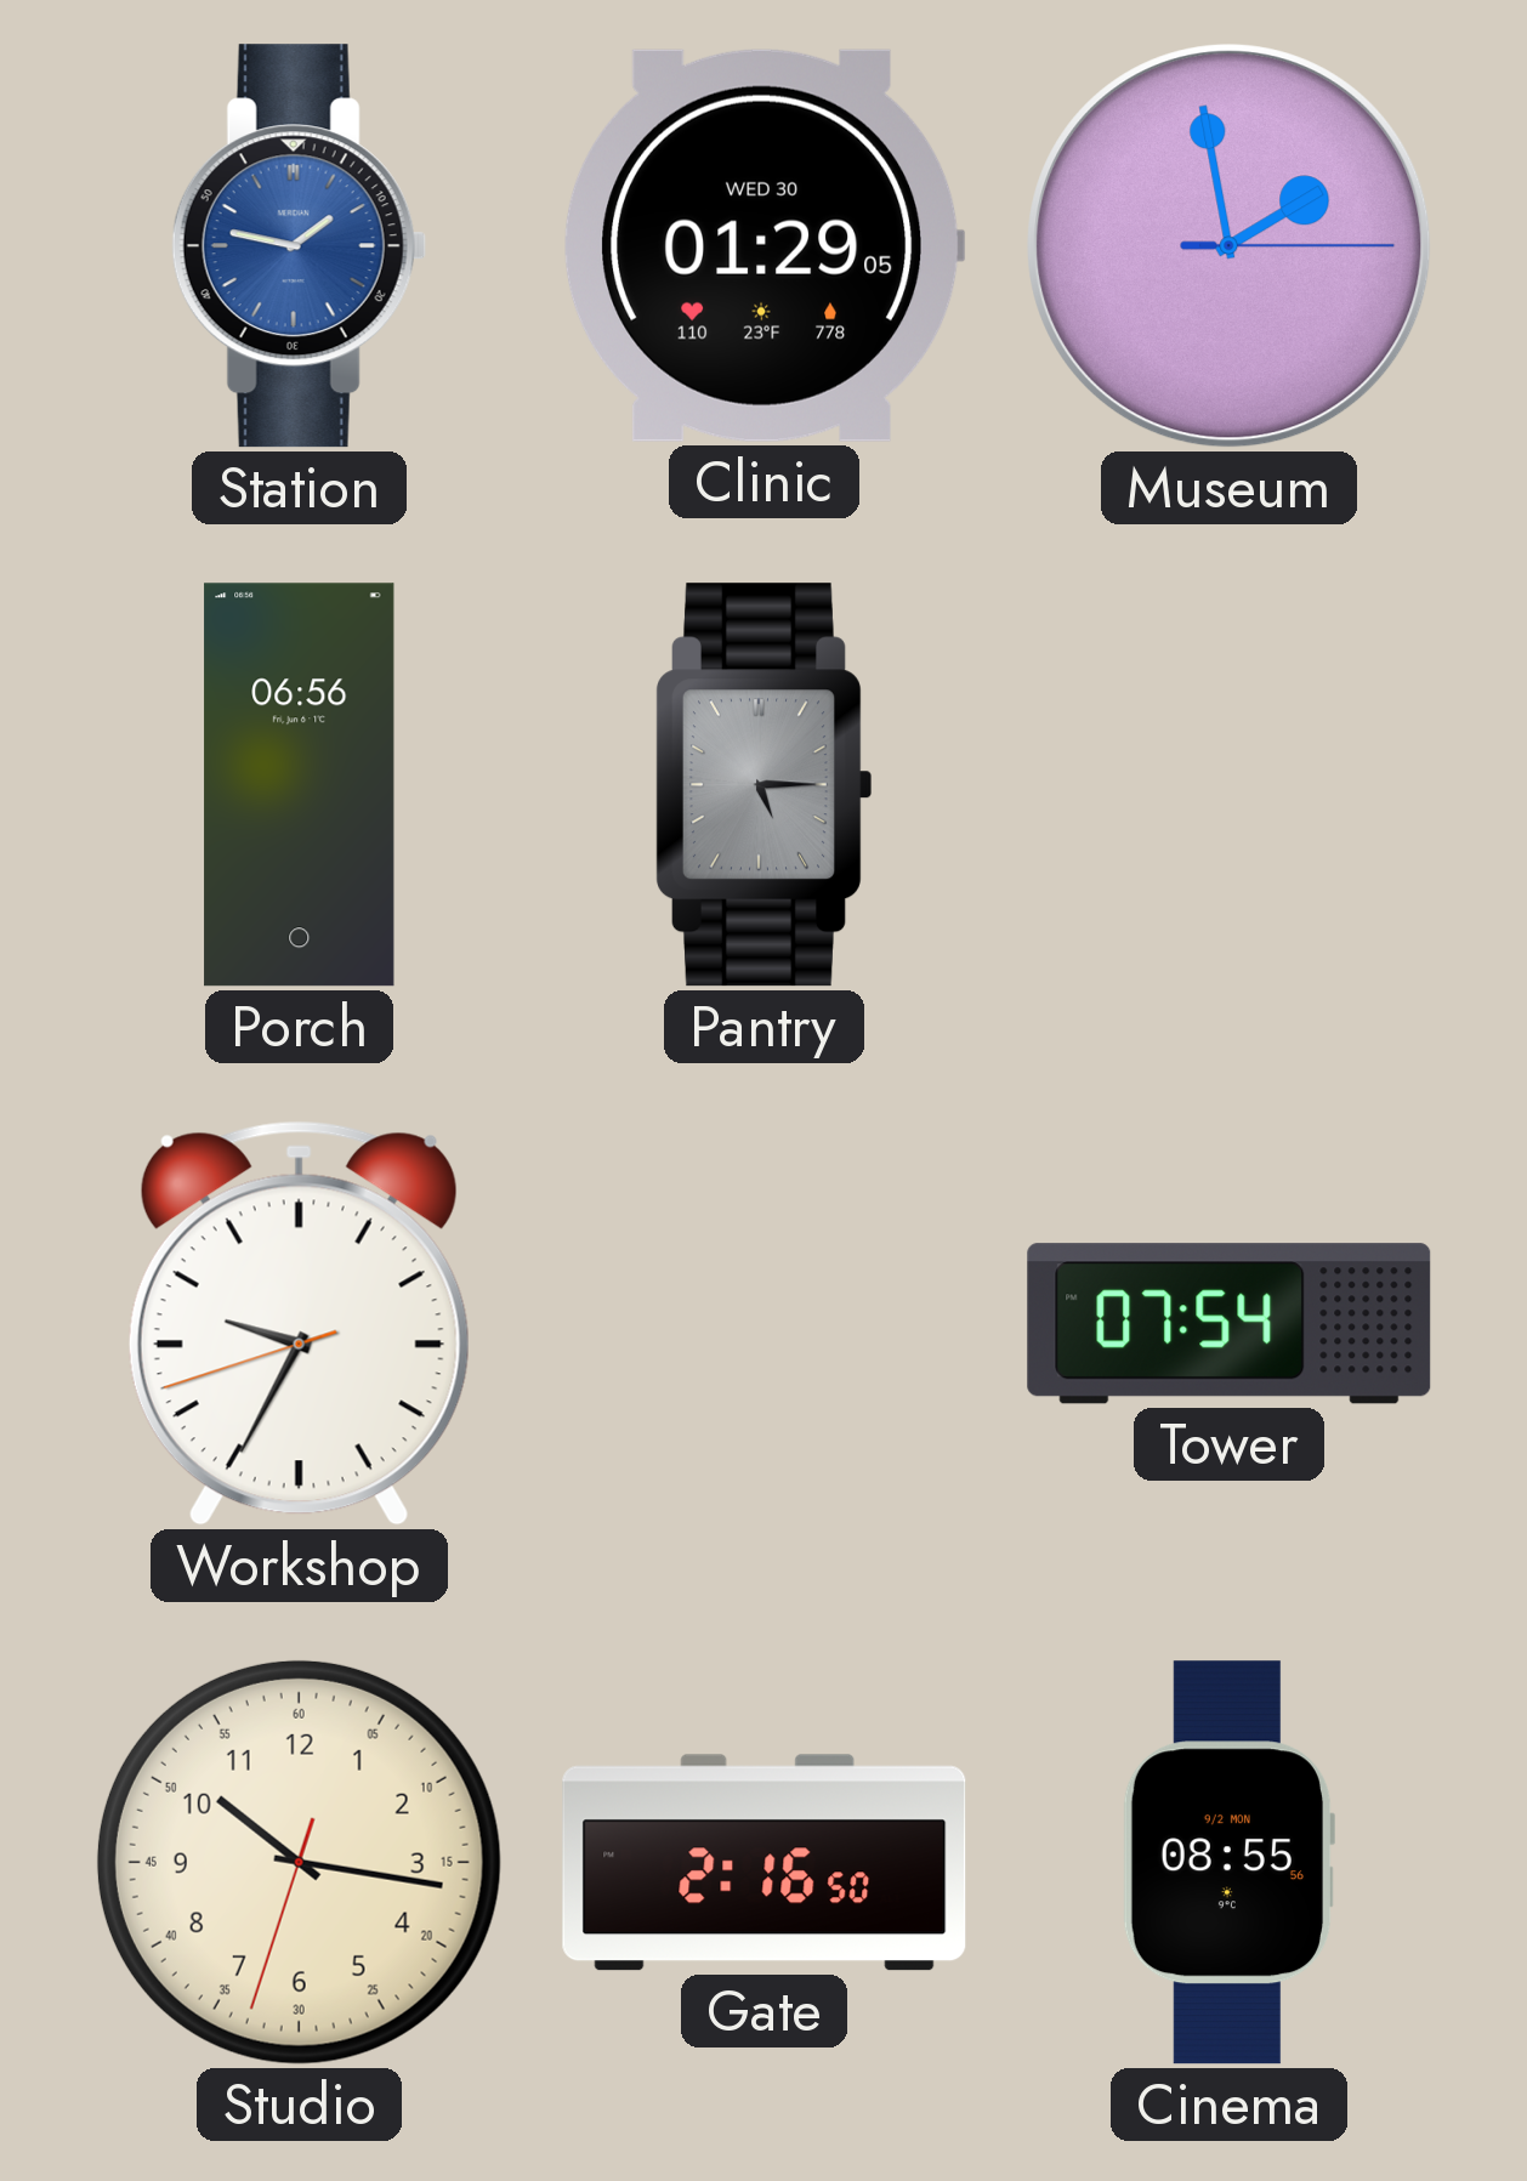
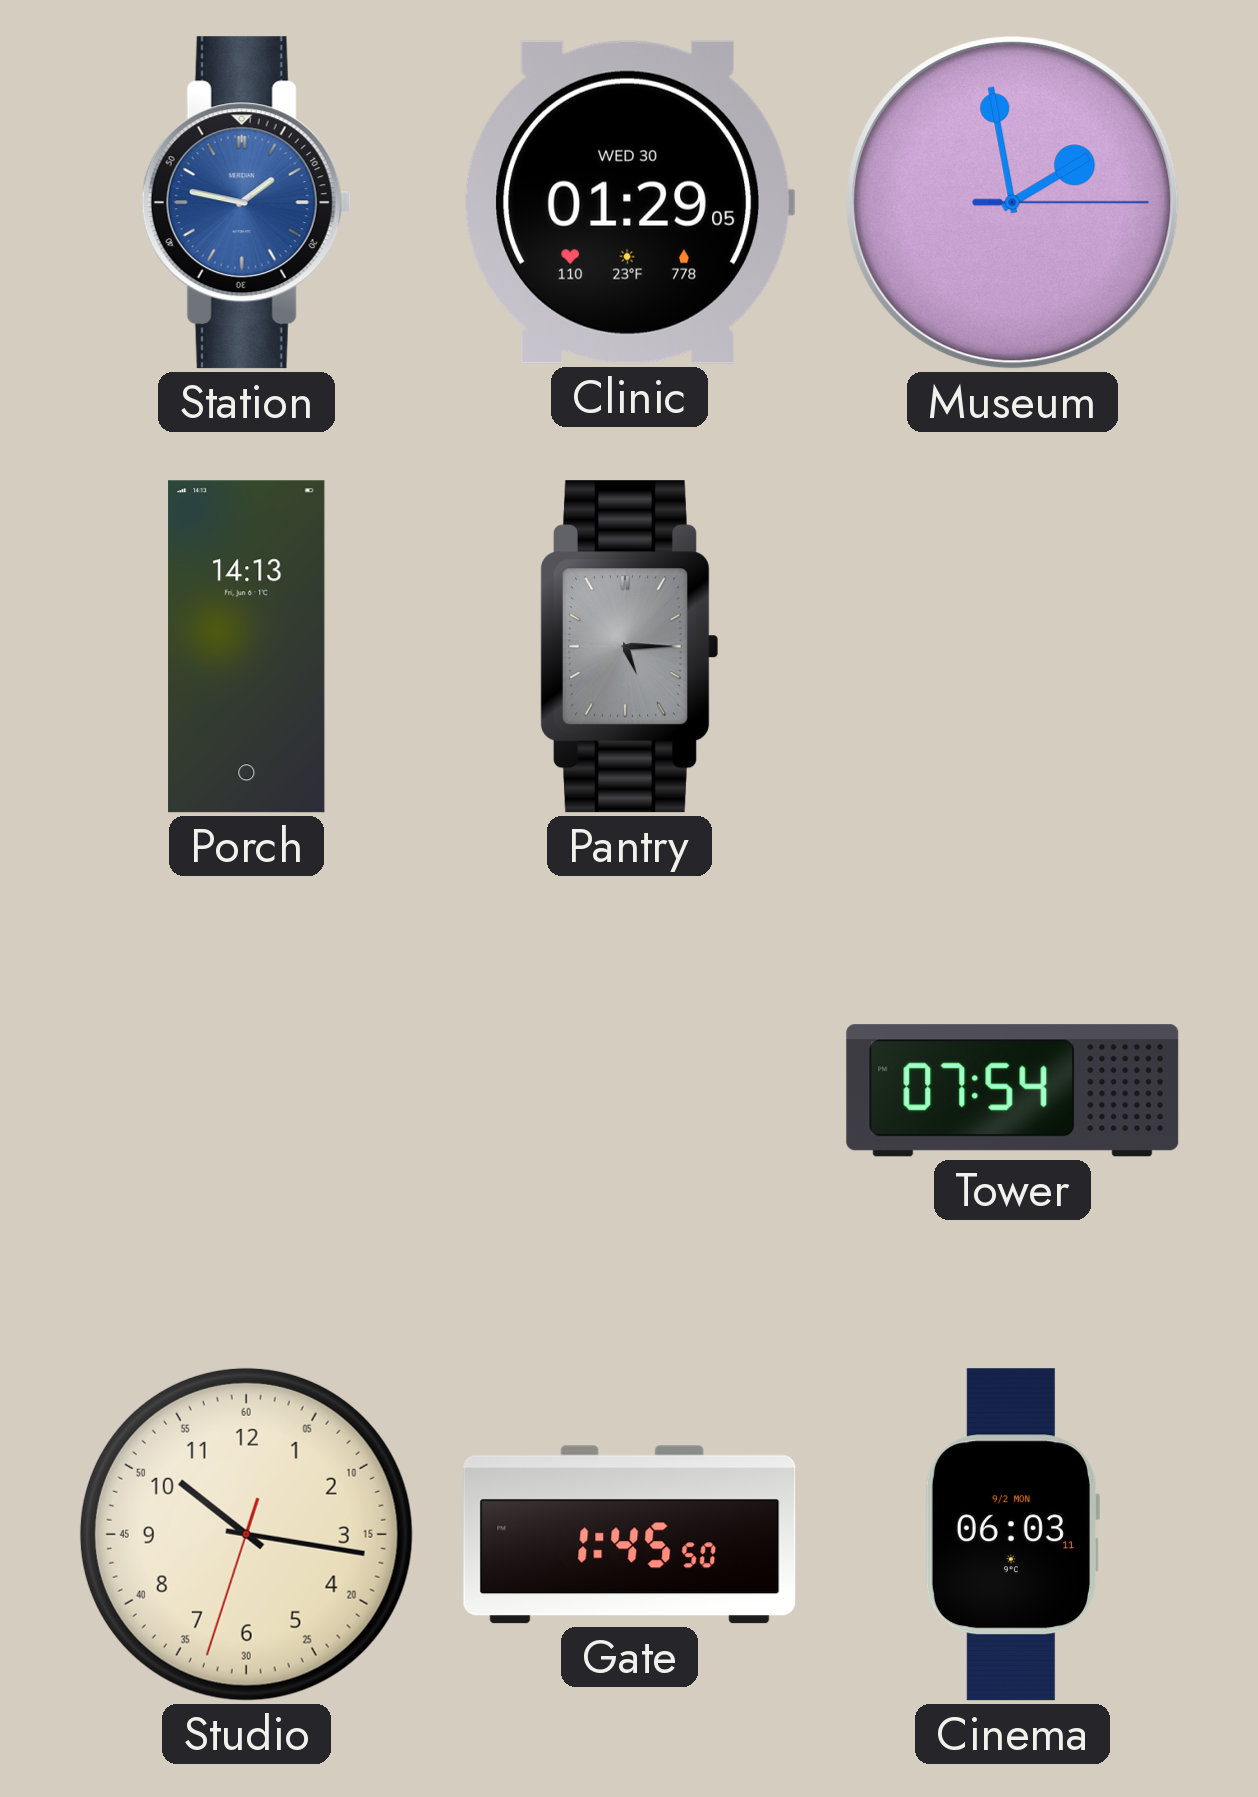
Porch: 06:56 -> 14:13
Workshop: 9:34 -> none
Gate: 2:16 -> 1:45
Cinema: 08:55 -> 06:03
